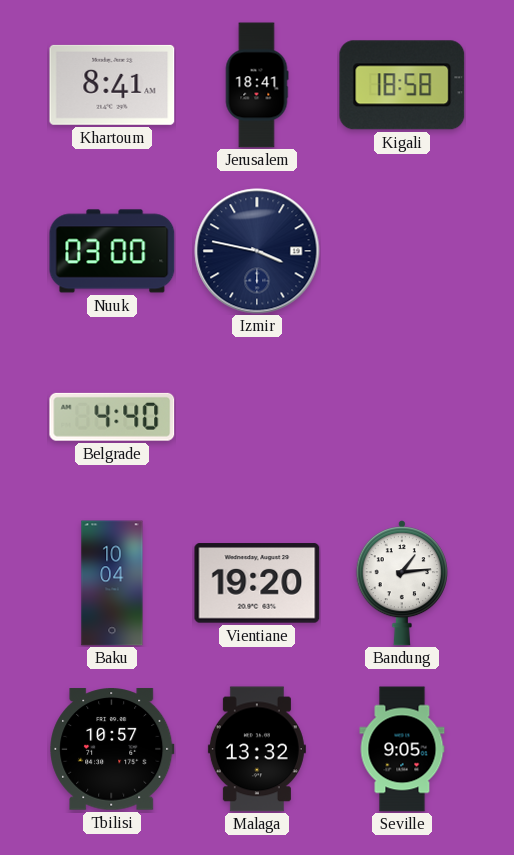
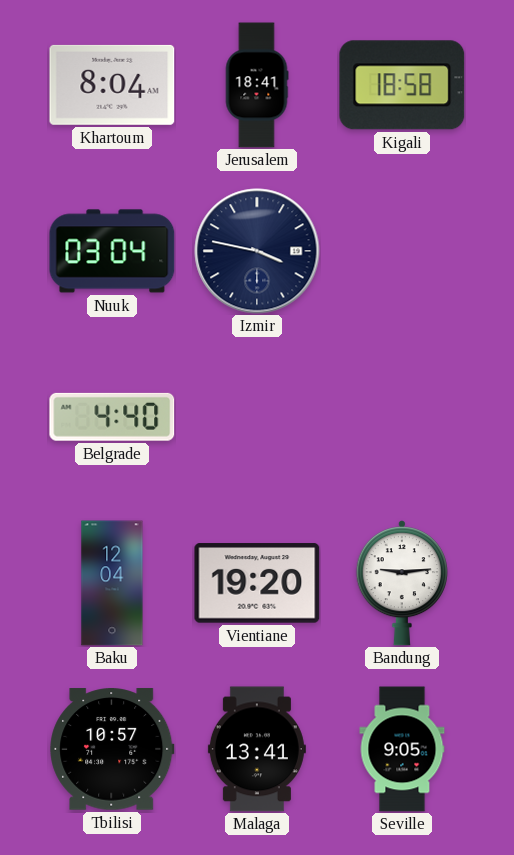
Khartoum: 8:41 -> 8:04
Nuuk: 03:00 -> 03:04
Baku: 10:04 -> 12:04
Bandung: 1:14 -> 9:14
Malaga: 13:32 -> 13:41
